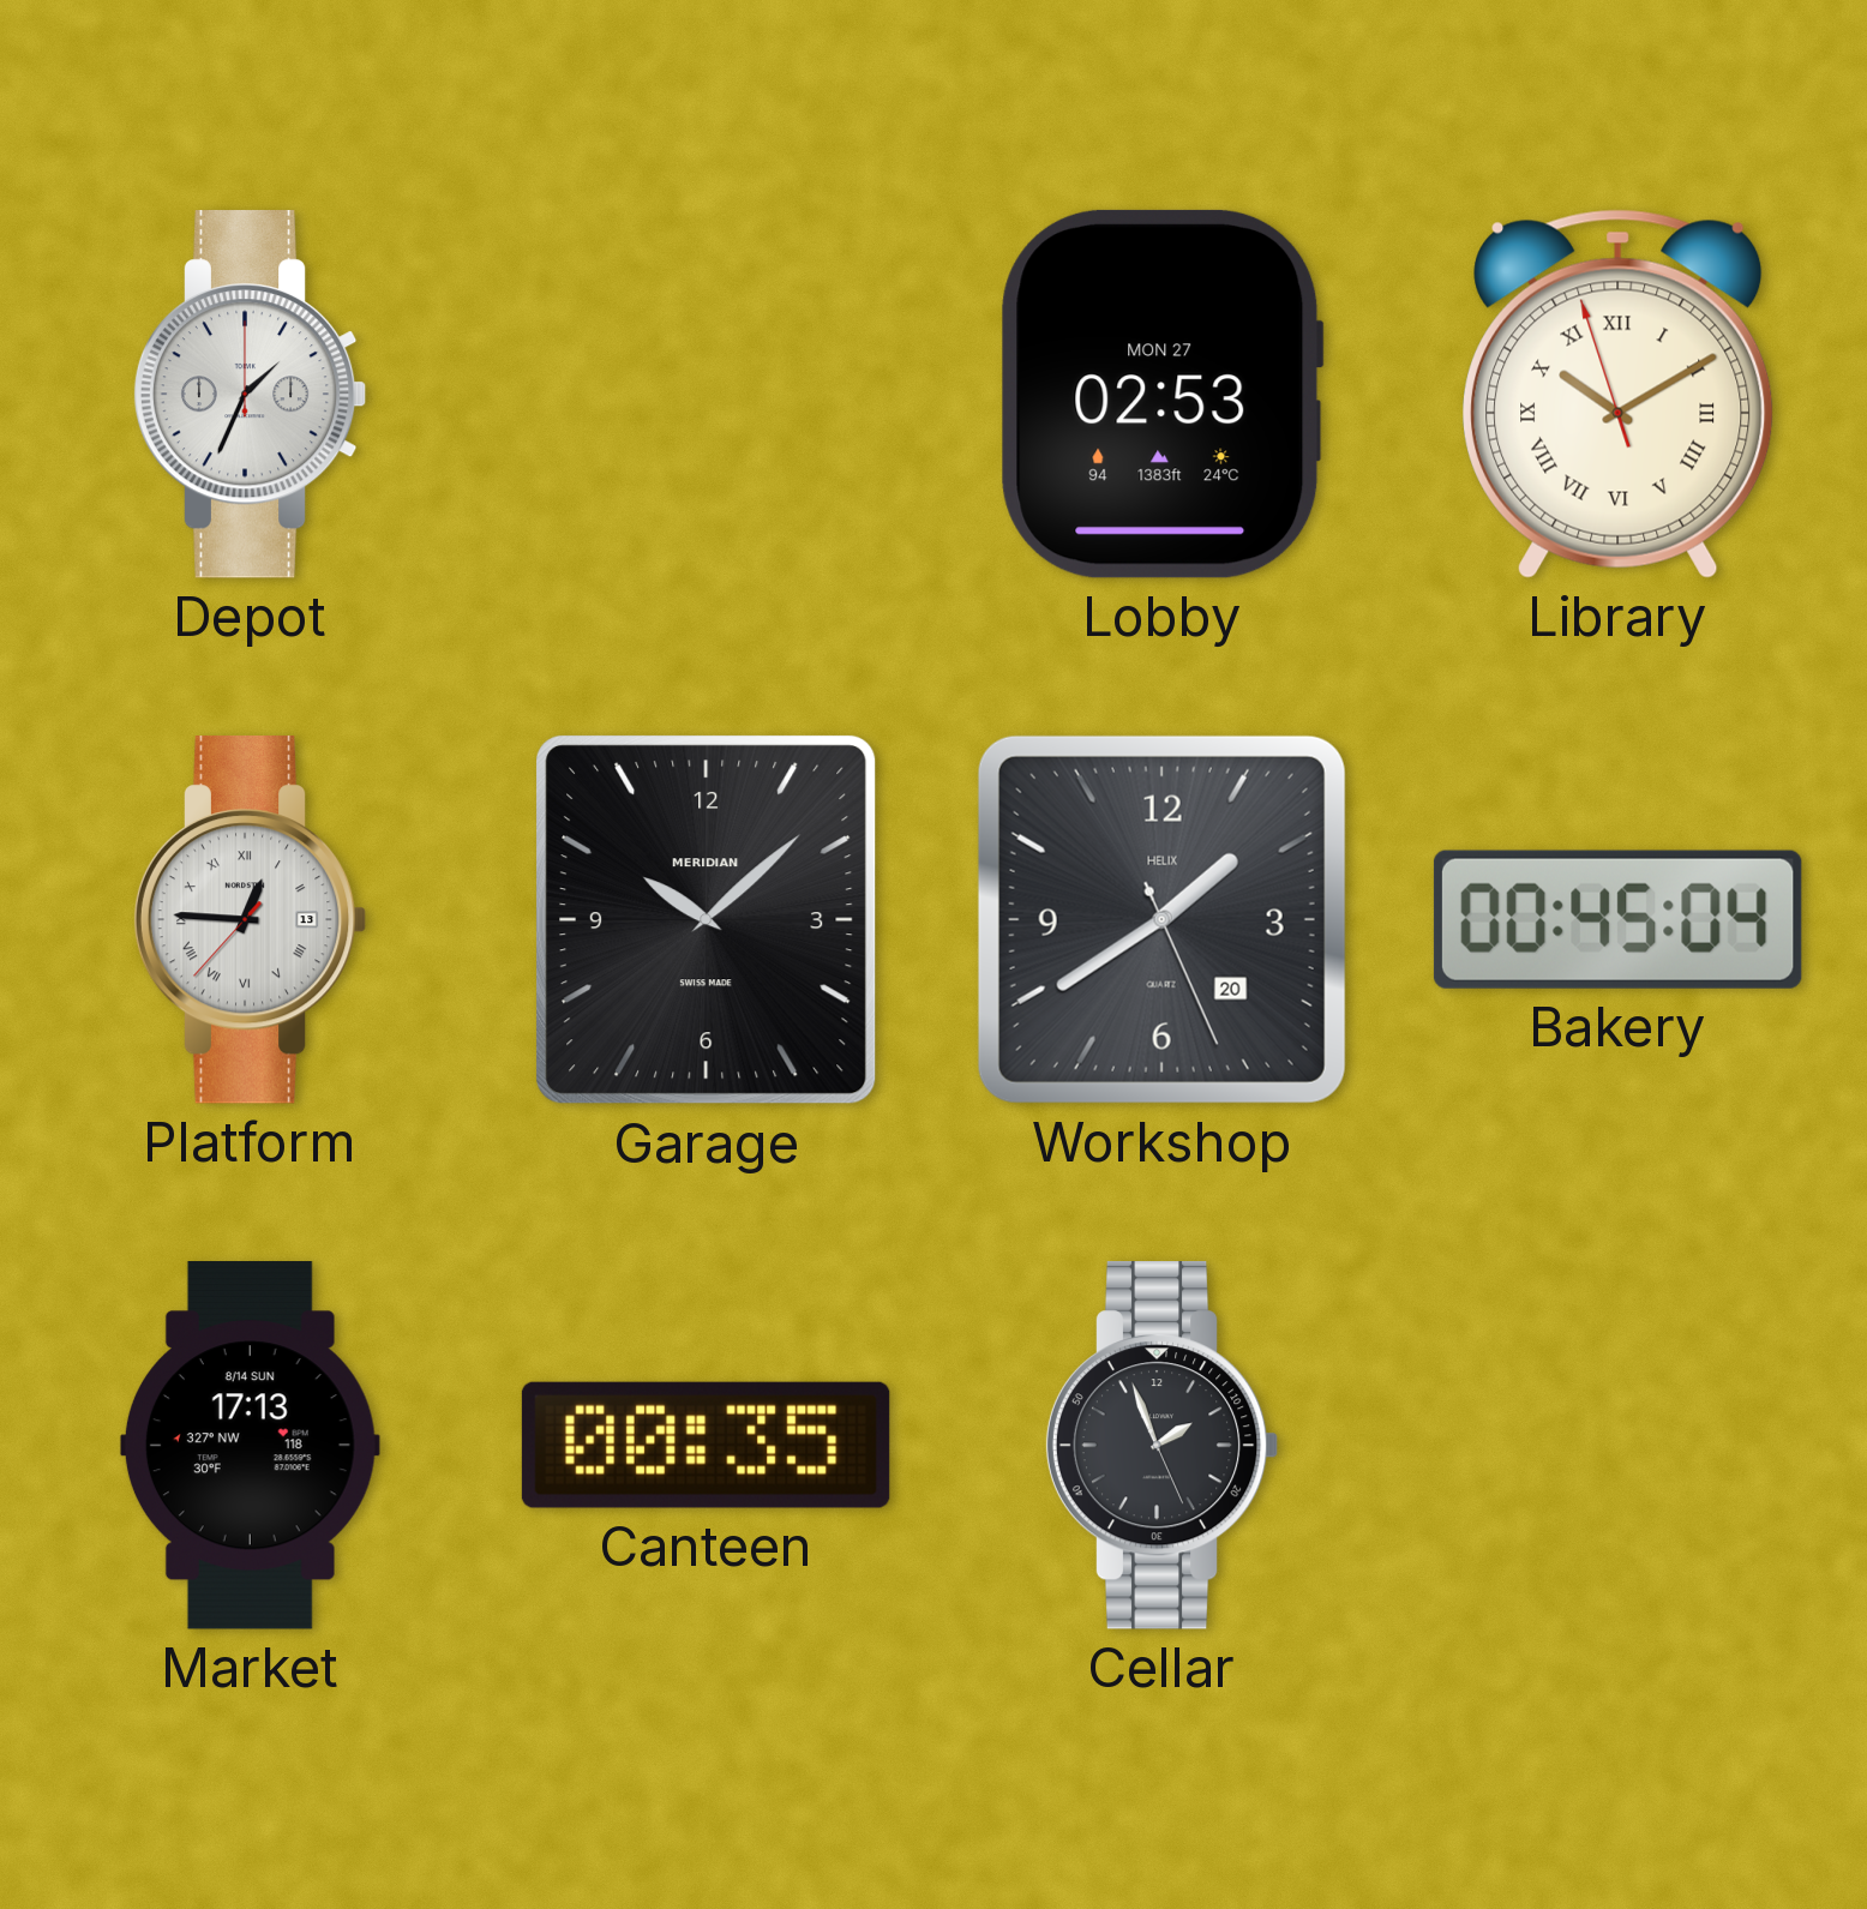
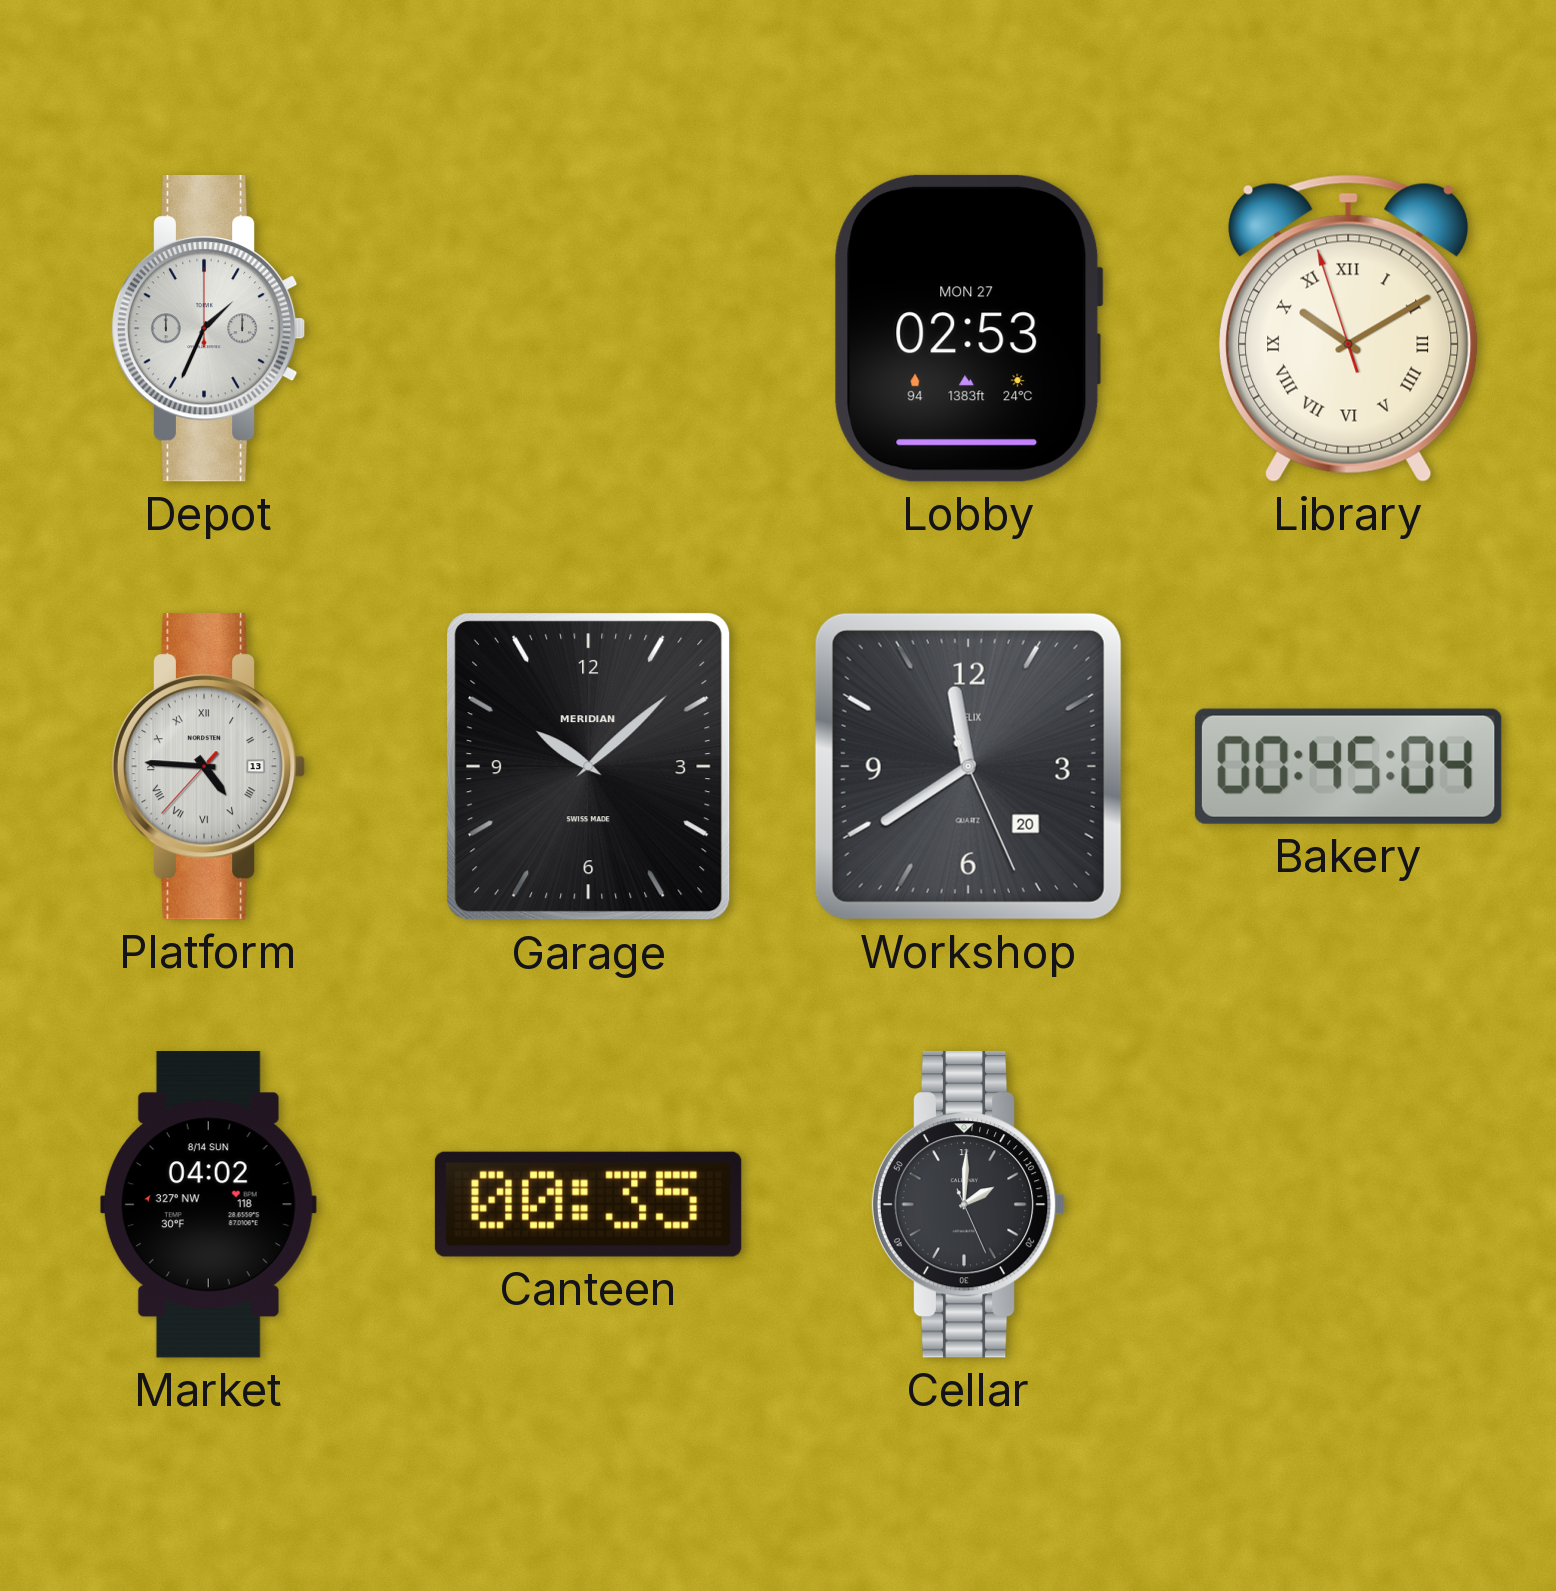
Platform: 12:45 -> 4:45
Workshop: 1:39 -> 11:39
Market: 17:13 -> 04:02
Cellar: 1:56 -> 2:00
